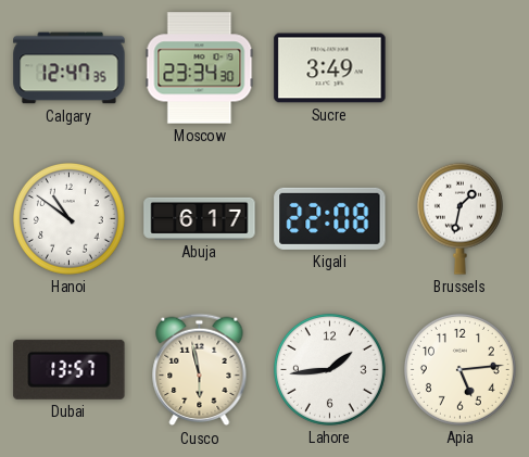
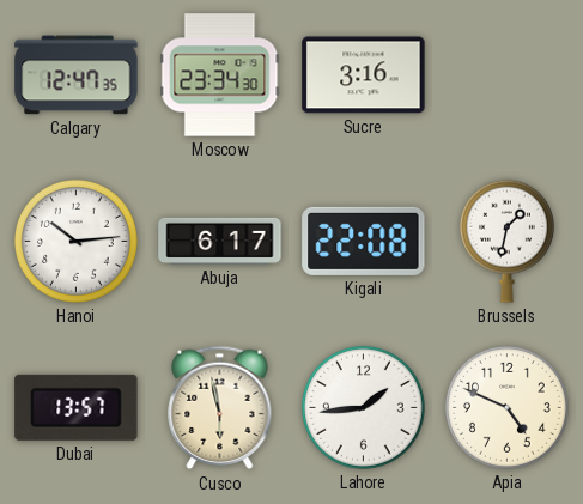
Sucre: 3:49 -> 3:16
Hanoi: 10:51 -> 10:14
Apia: 5:14 -> 4:49
